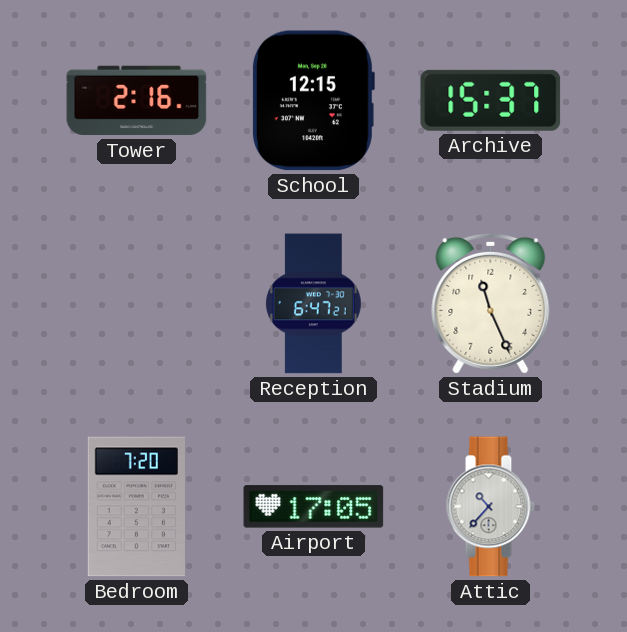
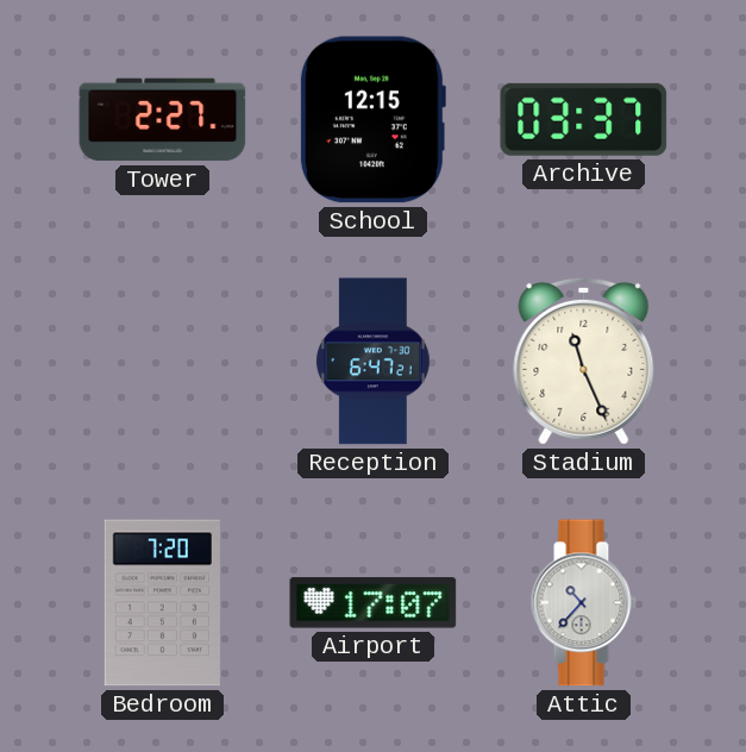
Tower: 2:16 -> 2:27
Archive: 15:37 -> 03:37
Airport: 17:05 -> 17:07
